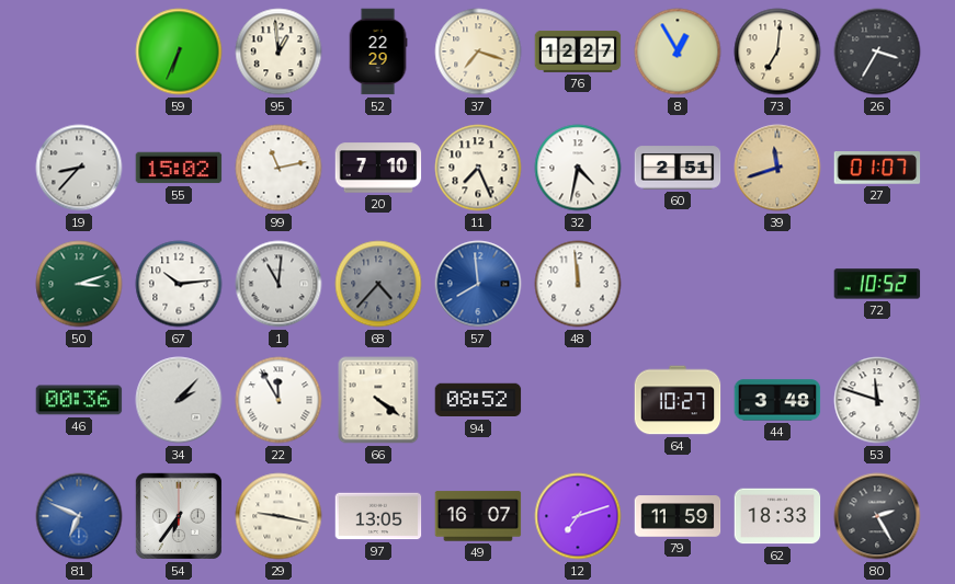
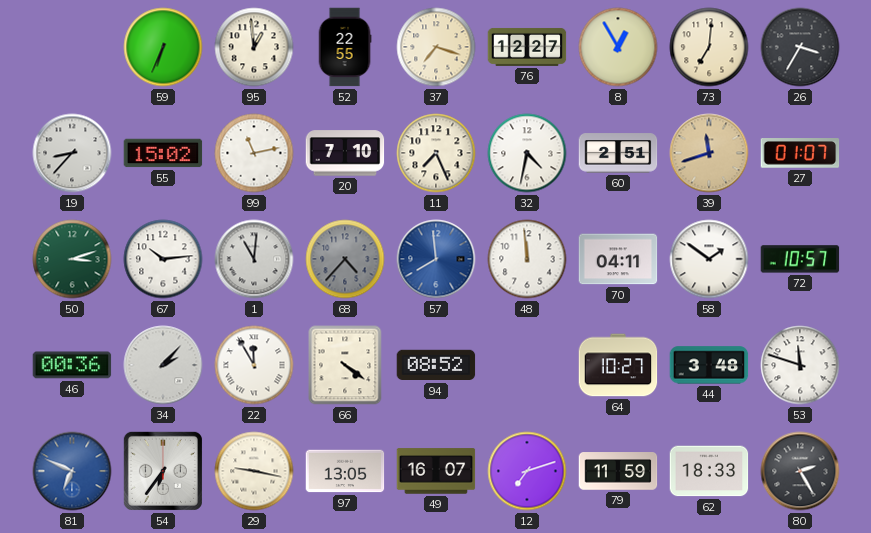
52: 22:29 -> 22:55
70: none -> 04:11
58: none -> 1:51
72: 10:52 -> 10:57
